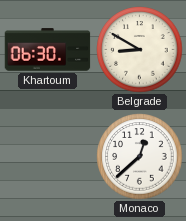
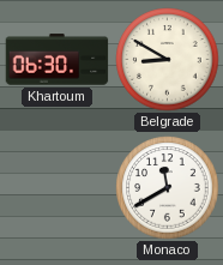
Monaco: 12:38 -> 11:40
